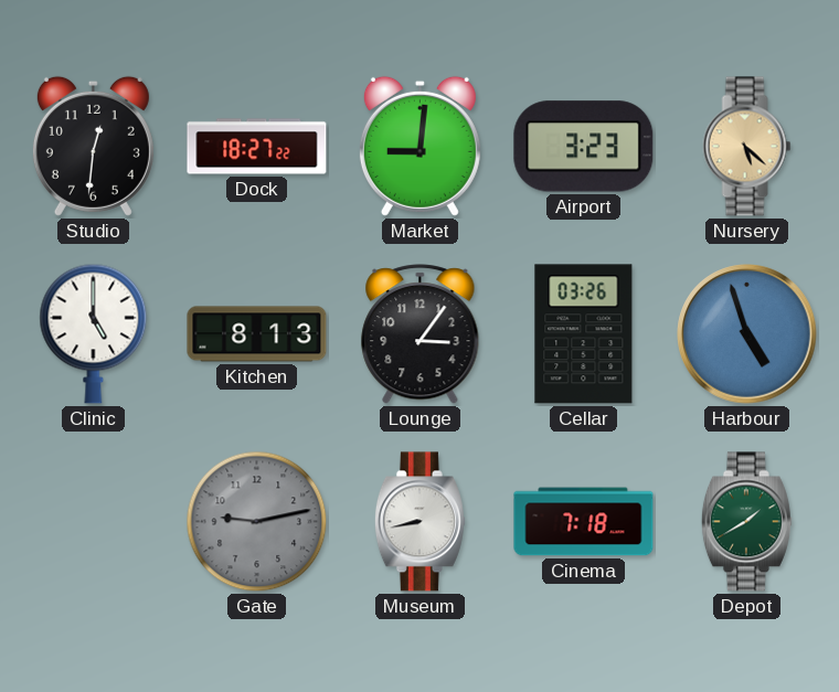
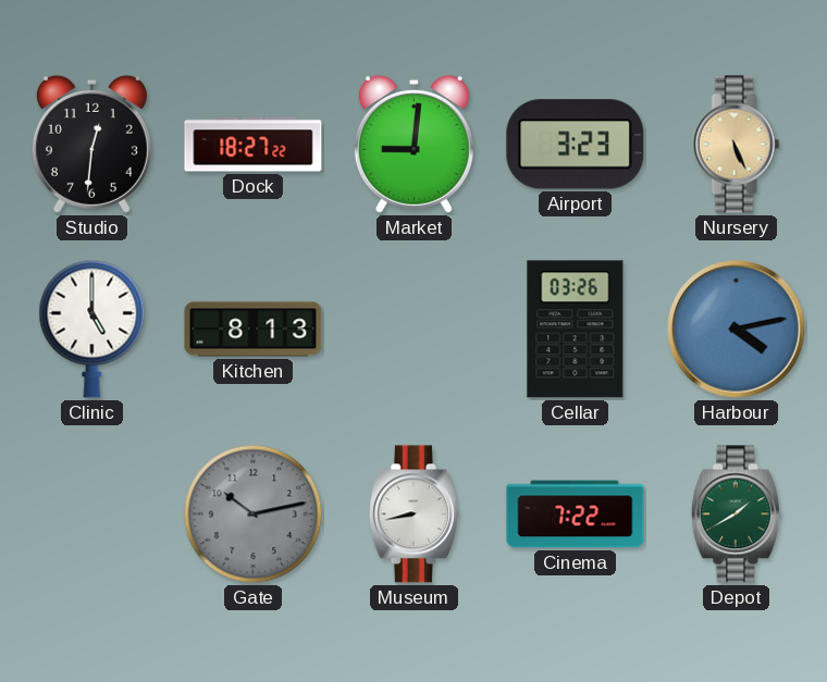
Nursery: 5:22 -> 5:26
Lounge: 3:06 -> none
Harbour: 4:57 -> 4:13
Gate: 9:13 -> 10:13
Cinema: 7:18 -> 7:22
